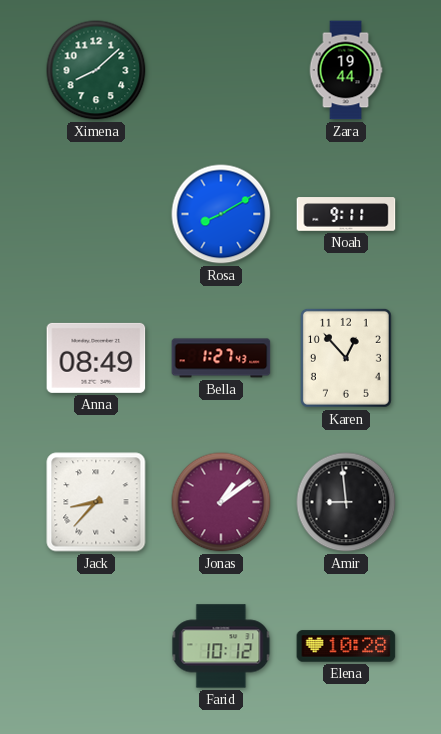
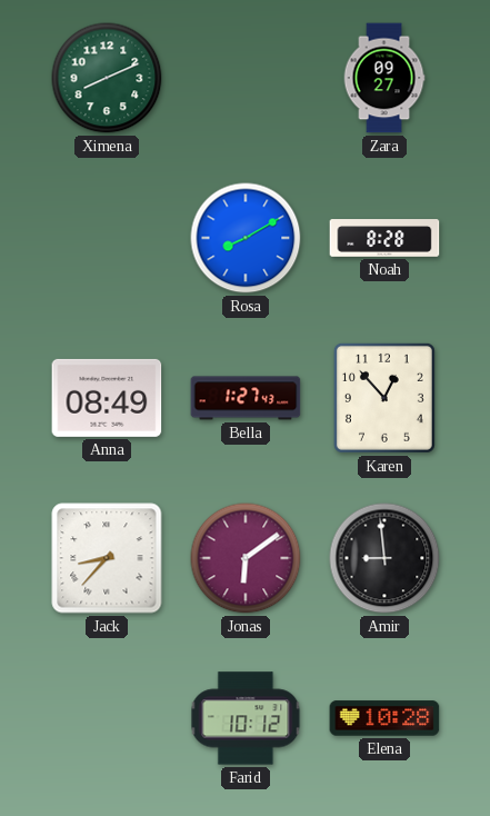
Ximena: 8:08 -> 8:11
Zara: 19:44 -> 09:27
Noah: 9:11 -> 8:28
Jonas: 1:09 -> 6:09
